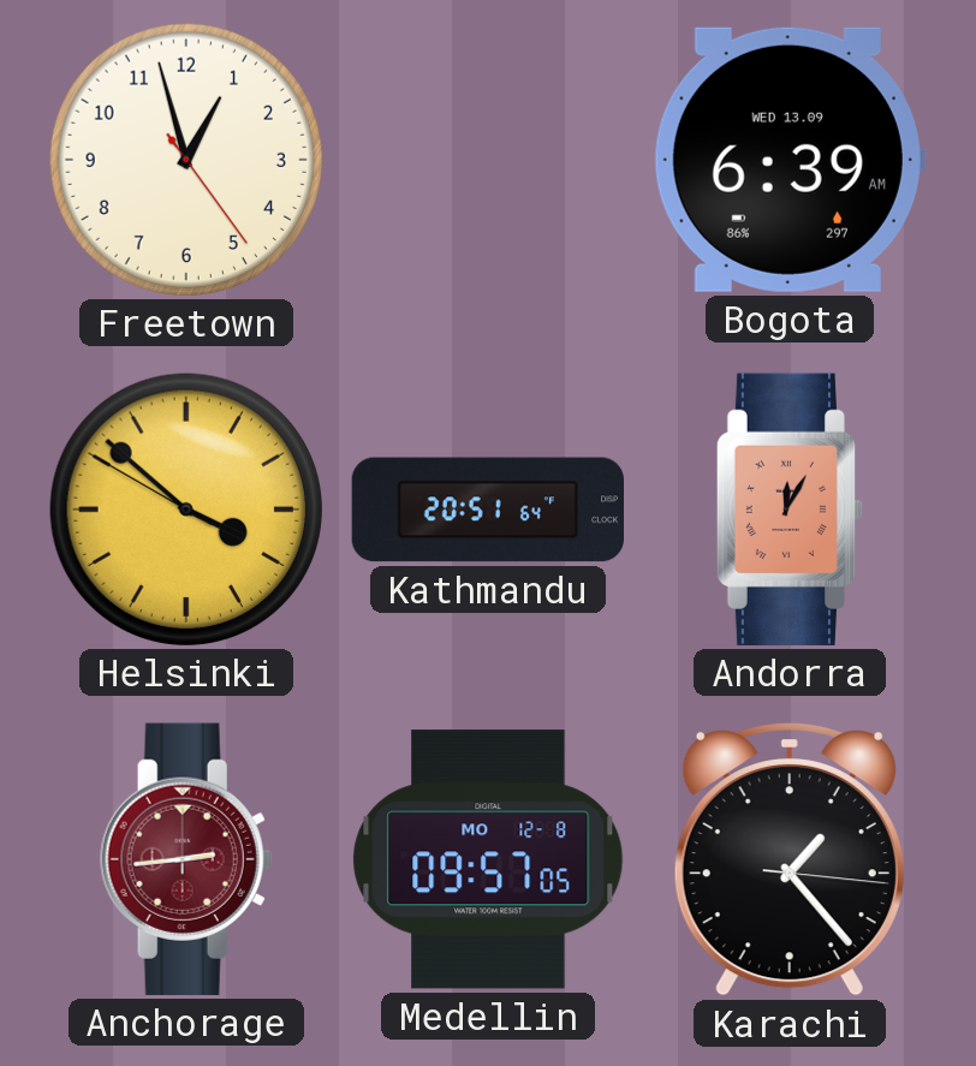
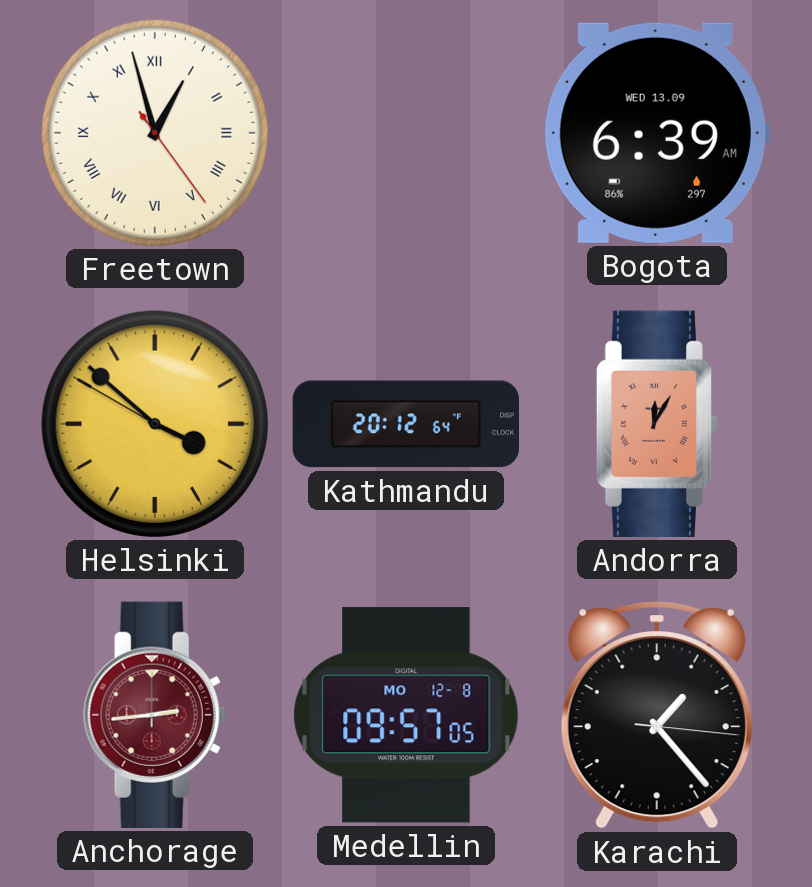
Freetown numerals: Arabic -> Roman
Kathmandu: 20:51 -> 20:12
